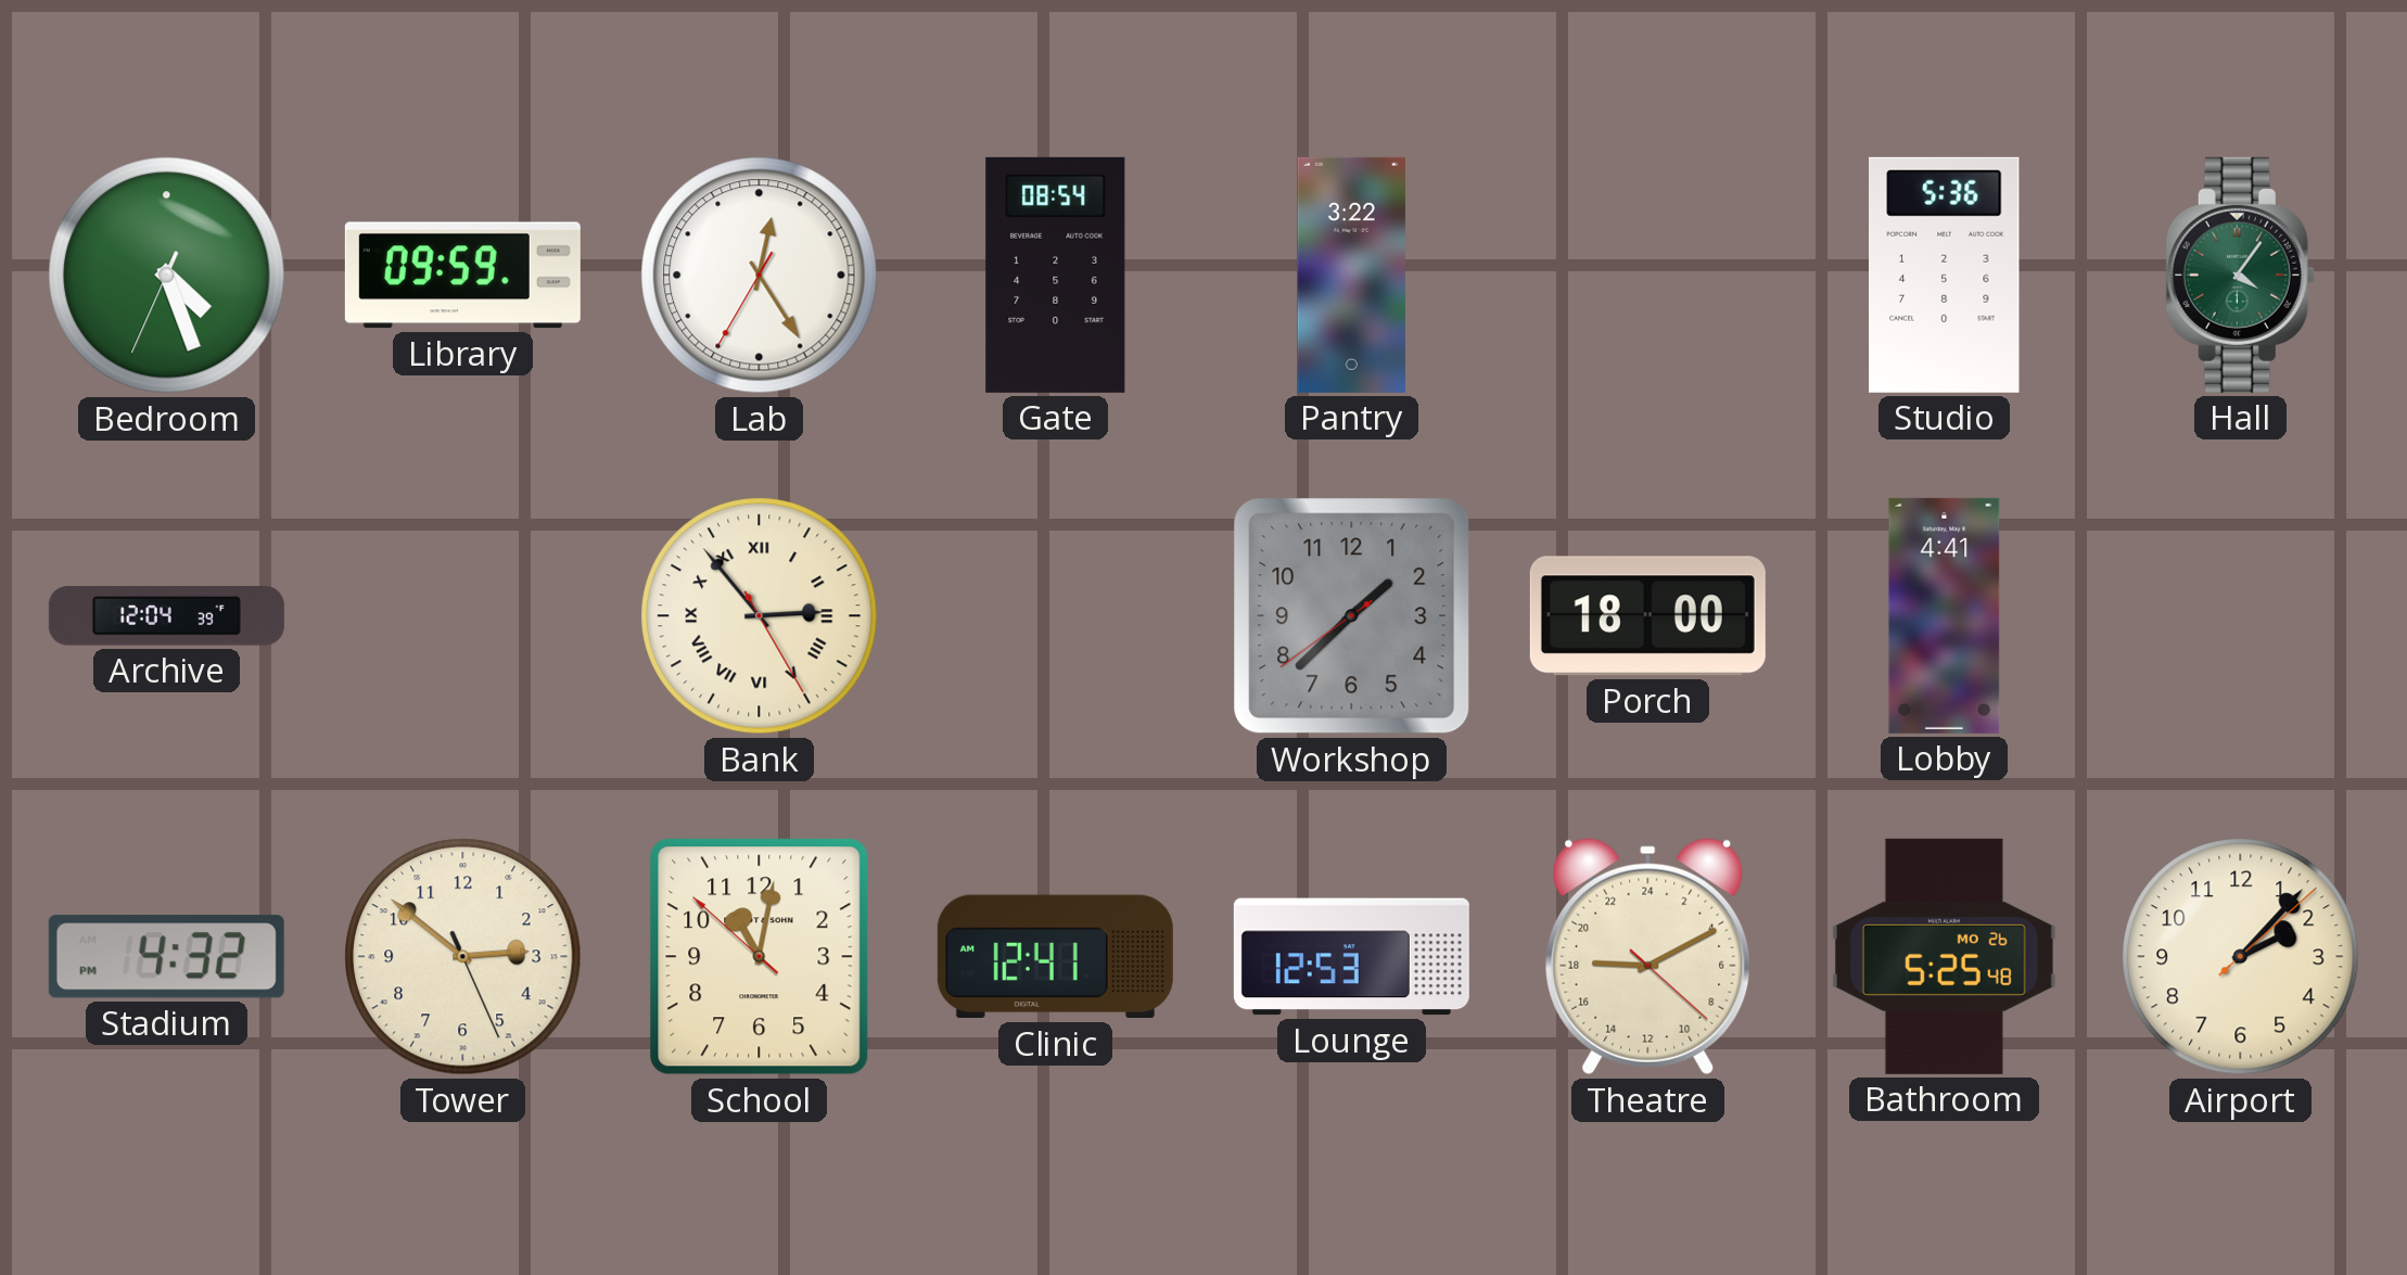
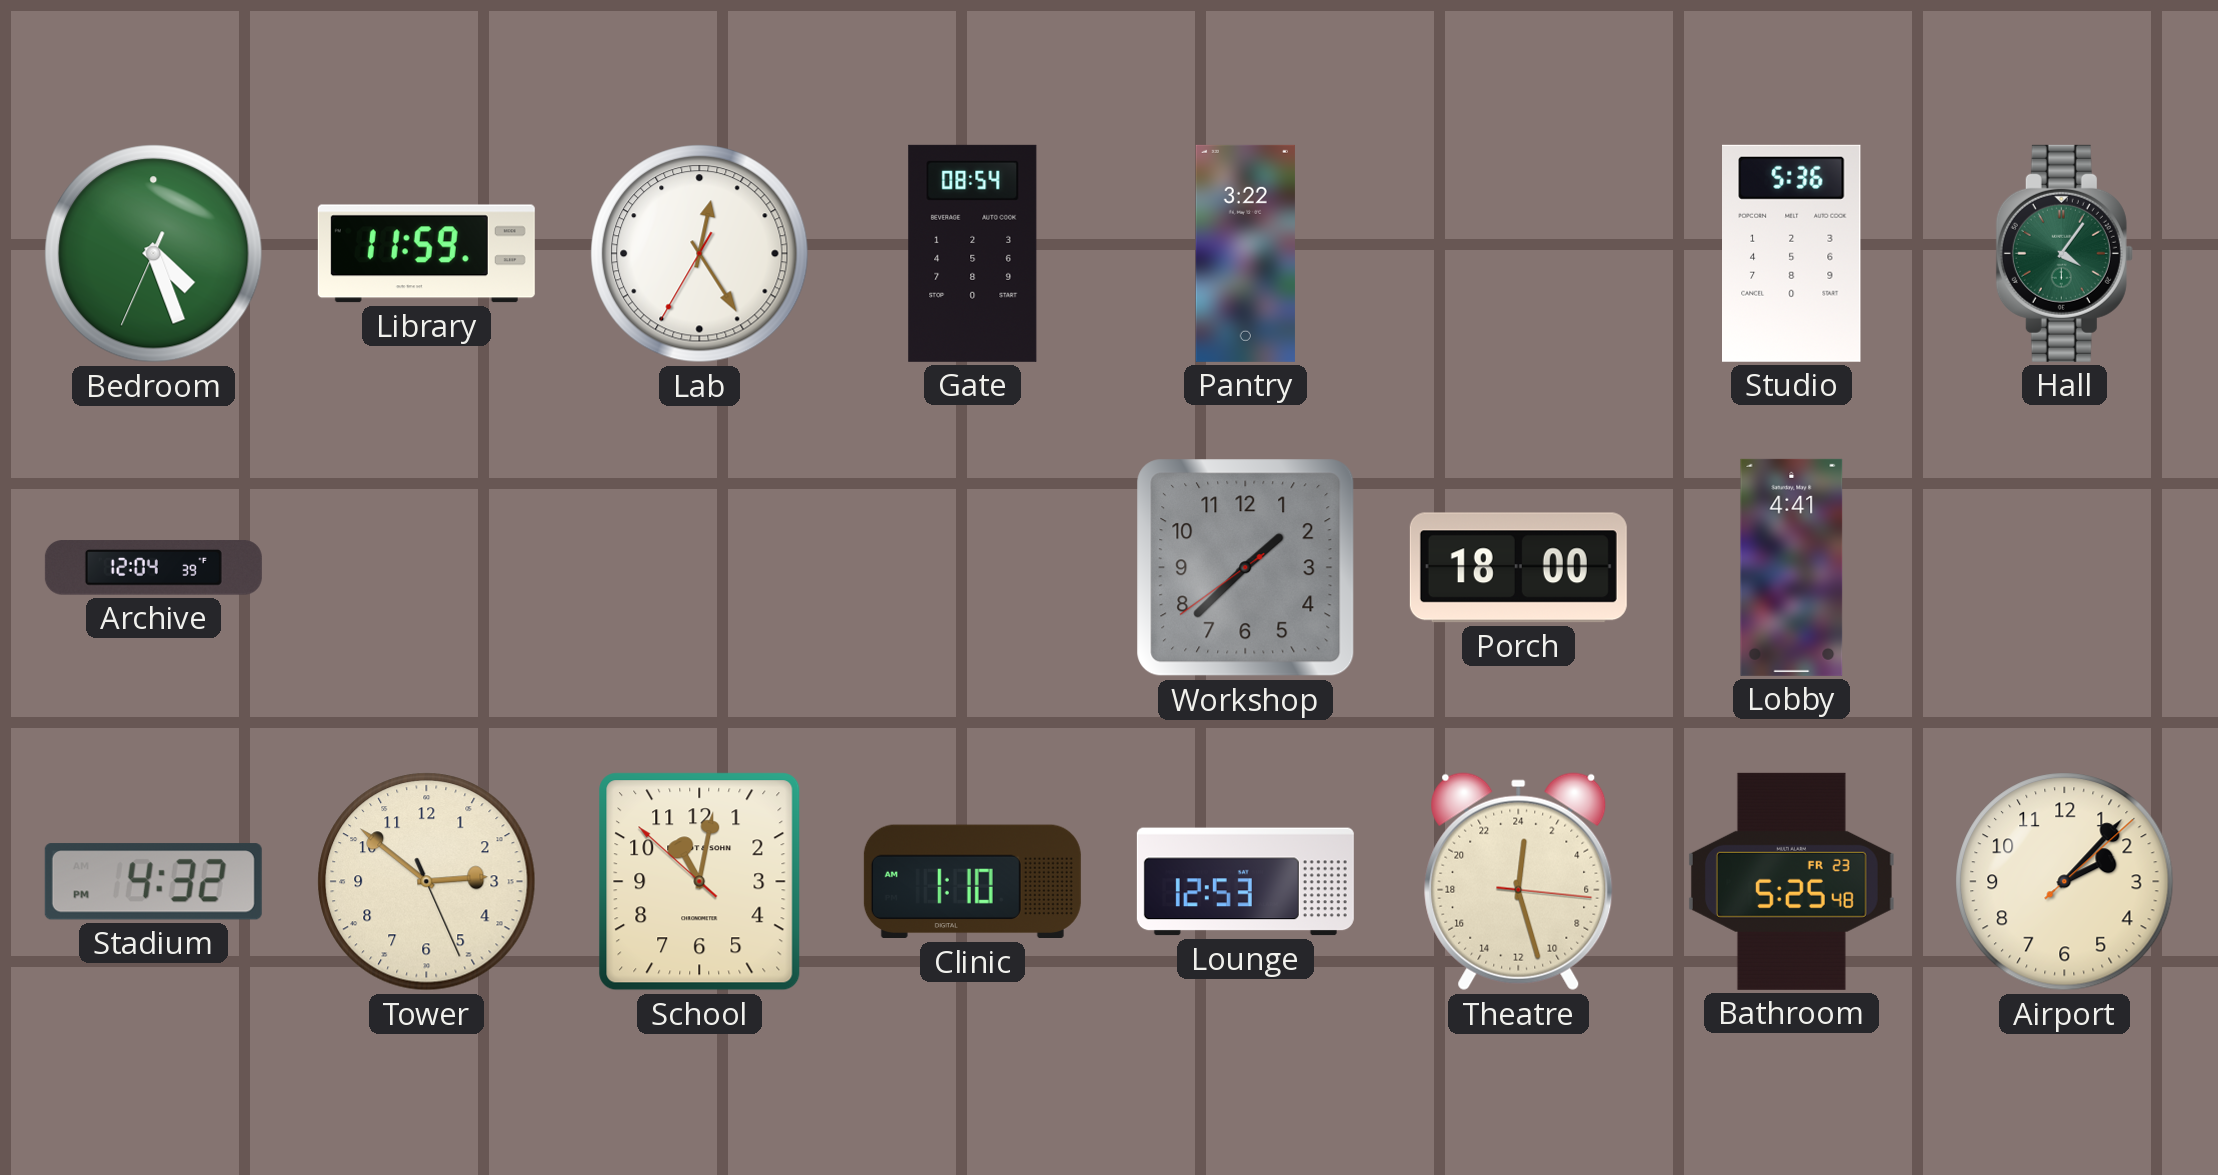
Library: 09:59 -> 11:59
Bank: 2:53 -> none
Clinic: 12:41 -> 1:10
Theatre: 18:10 -> 0:27
Bathroom date: MO 26 -> FR 23
